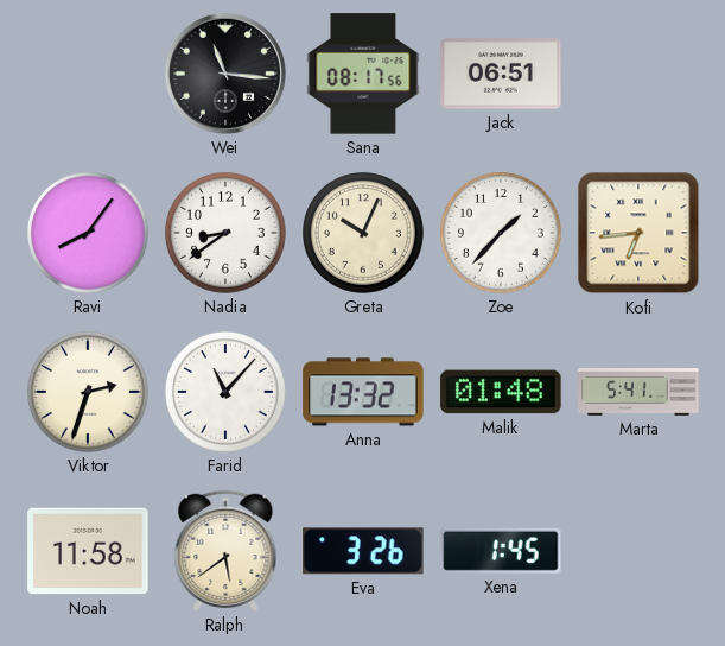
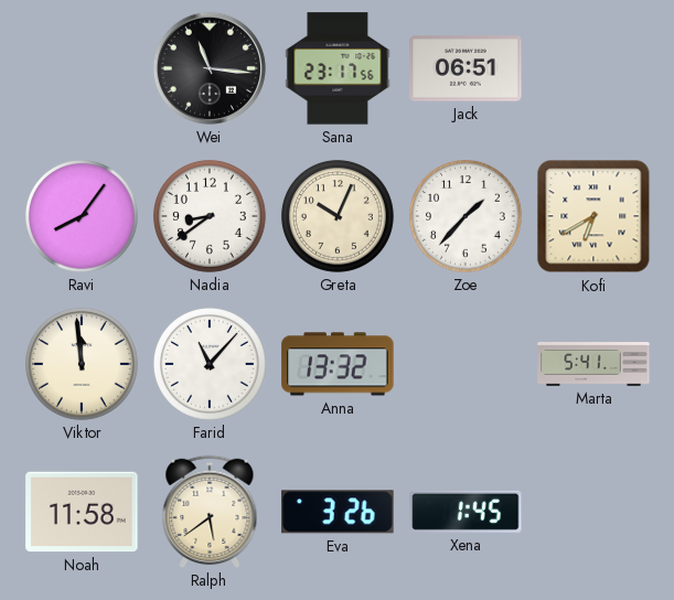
Sana: 08:17 -> 23:17
Kofi: 6:44 -> 6:40
Viktor: 2:33 -> 11:59
Malik: 01:48 -> none
